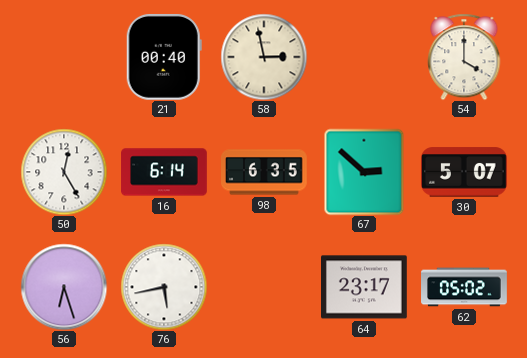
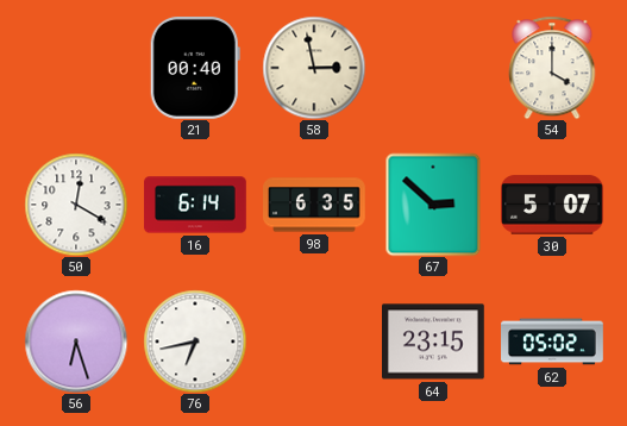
50: 12:25 -> 12:20
76: 5:43 -> 6:43
64: 23:17 -> 23:15
